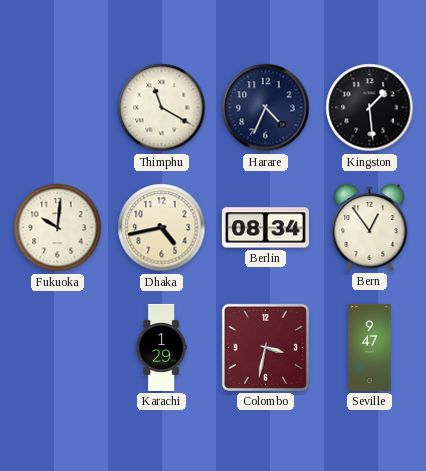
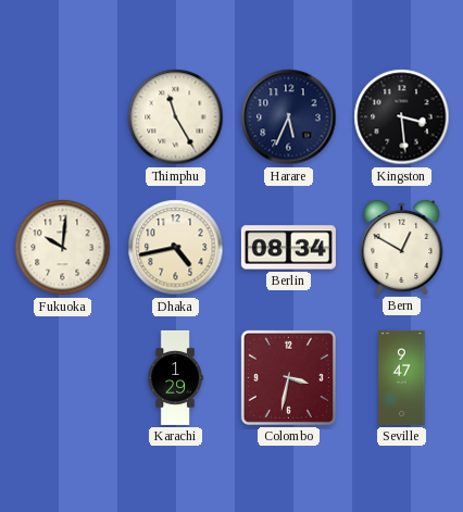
Thimphu: 11:20 -> 11:25
Harare: 4:34 -> 5:34
Kingston: 1:29 -> 3:29
Bern: 12:54 -> 12:50
